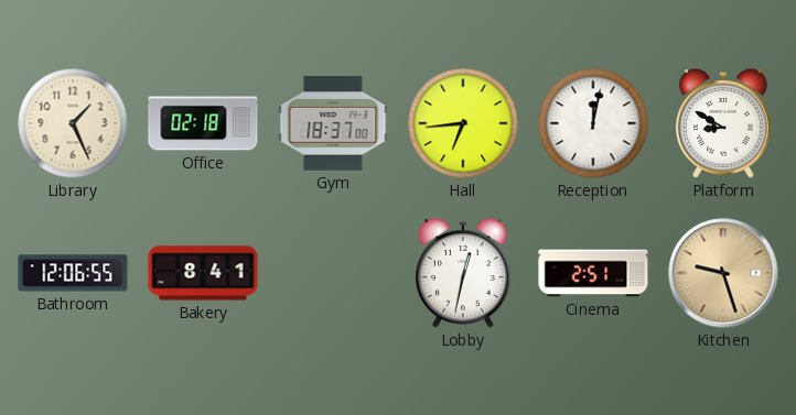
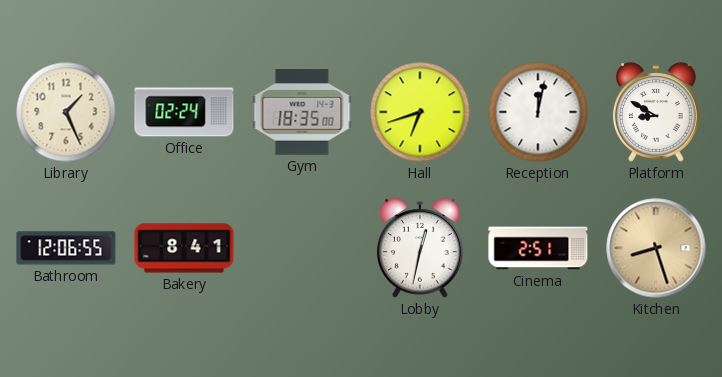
Office: 02:18 -> 02:24
Gym: 18:37 -> 18:35
Hall: 6:44 -> 6:42
Kitchen: 9:27 -> 8:27
